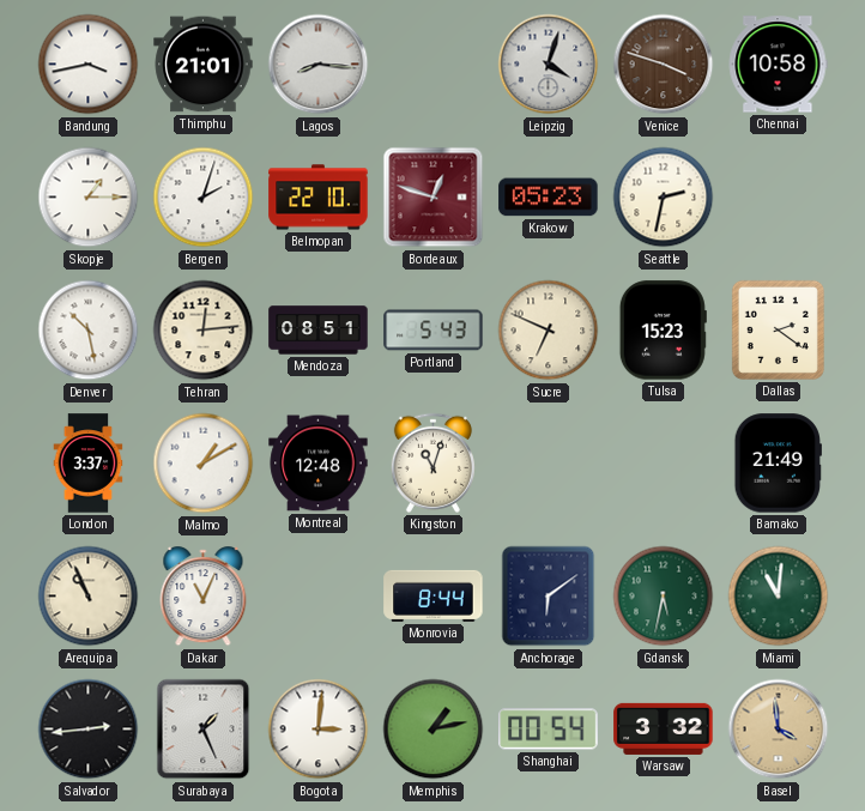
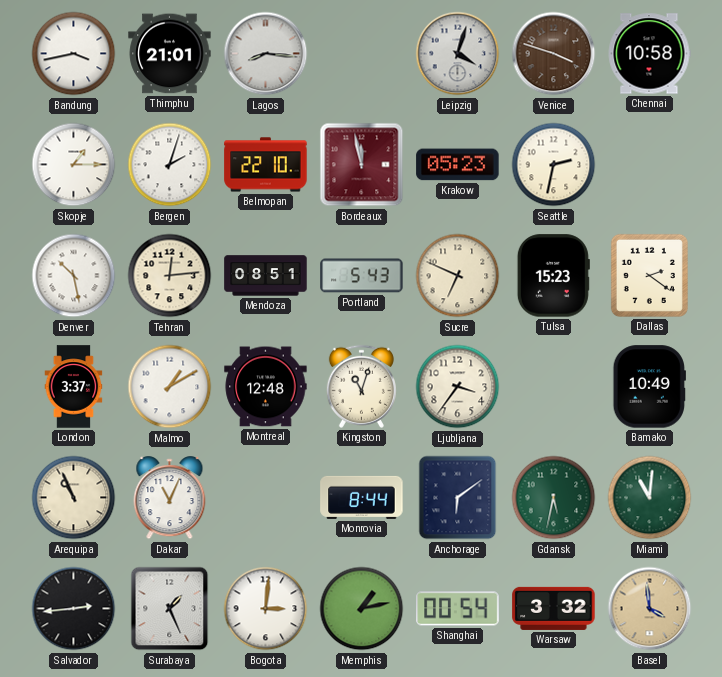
Bordeaux: 12:48 -> 11:58
Ljubljana: none -> 3:36
Bamako: 21:49 -> 10:49
